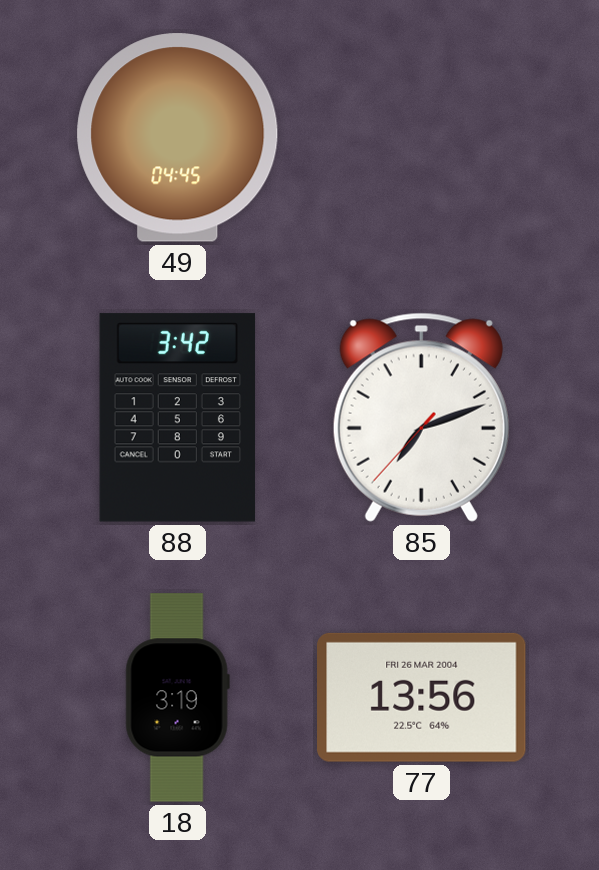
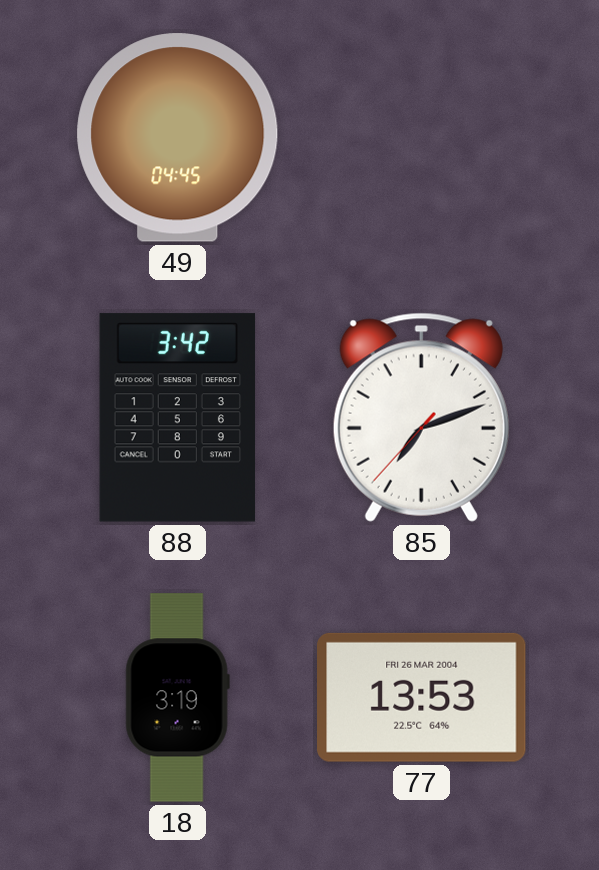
77: 13:56 -> 13:53
